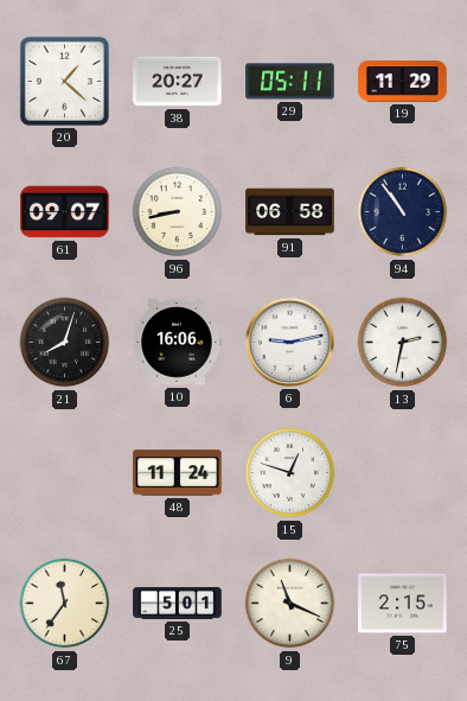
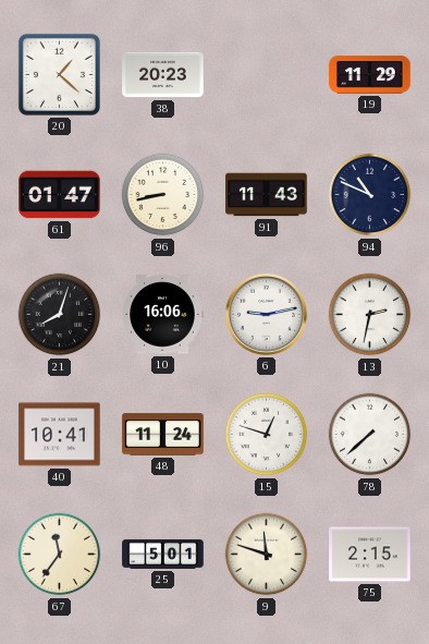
38: 20:27 -> 20:23
29: 05:11 -> none
61: 09:07 -> 01:47
91: 06:58 -> 11:43
94: 10:54 -> 10:49
40: none -> 10:41
78: none -> 7:38
9: 11:19 -> 11:48
